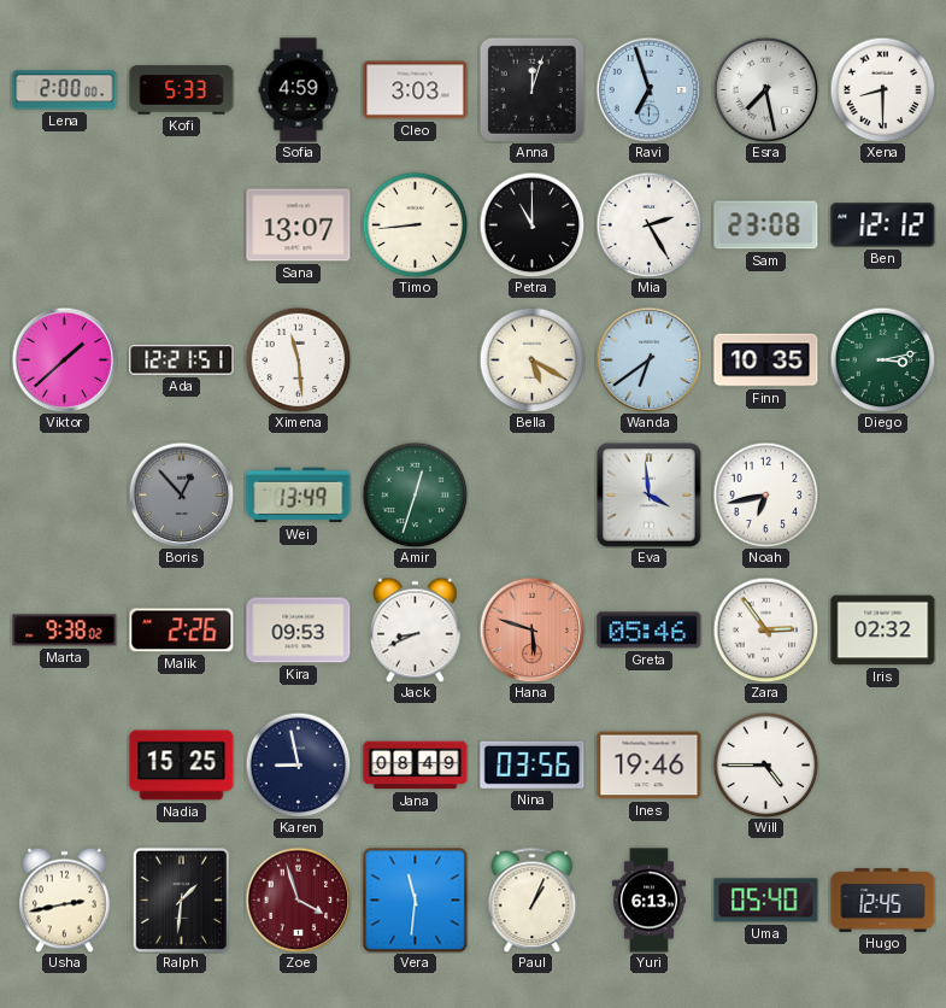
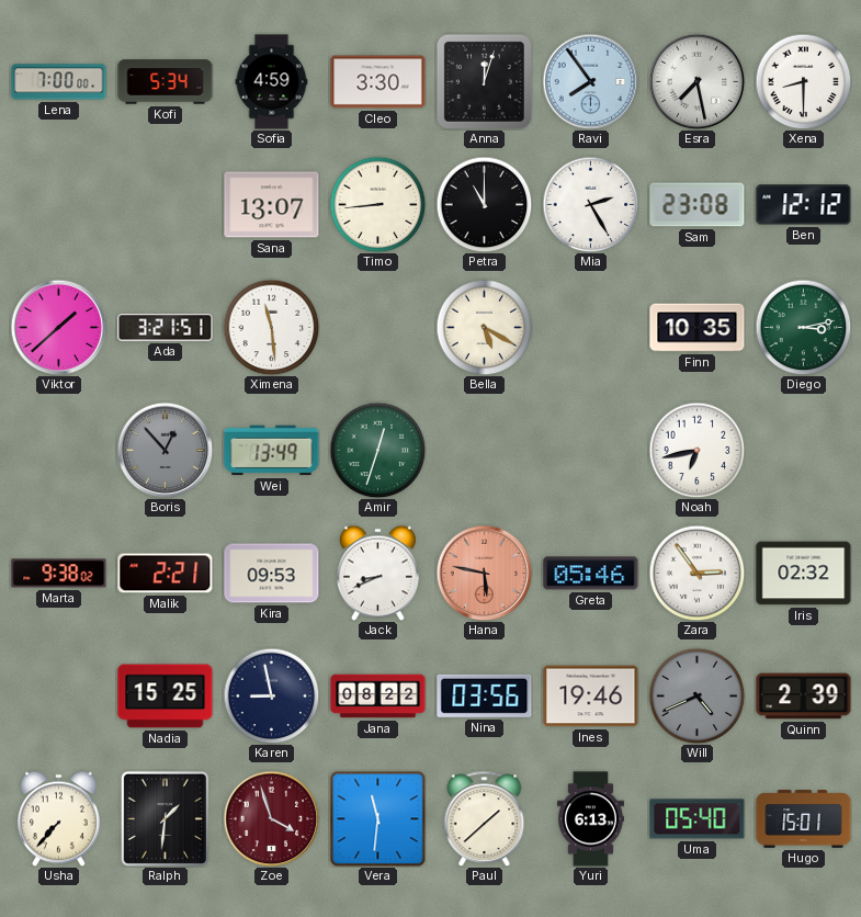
Lena: 2:00 -> 7:00
Kofi: 5:33 -> 5:34
Cleo: 3:03 -> 3:30
Ravi: 6:57 -> 7:54
Ada: 12:21 -> 3:21
Wanda: 6:39 -> none
Eva: 3:59 -> none
Malik: 2:26 -> 2:21
Hana: 5:48 -> 5:47
Jana: 08:49 -> 08:22
Will: 4:45 -> 4:41
Will dial: white -> grey
Quinn: none -> 2:39
Usha: 2:43 -> 7:37
Paul: 1:04 -> 1:38
Hugo: 12:45 -> 15:01
